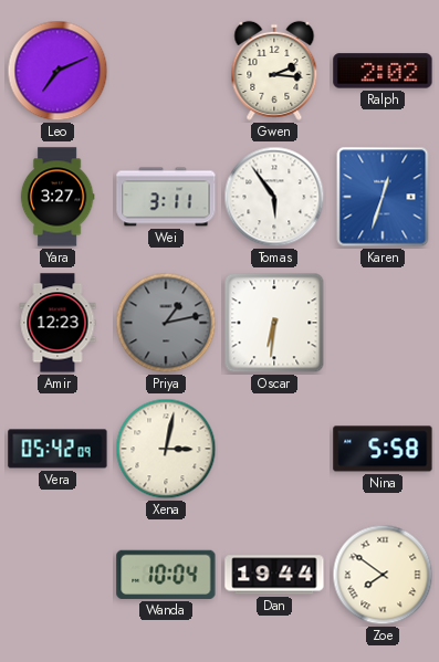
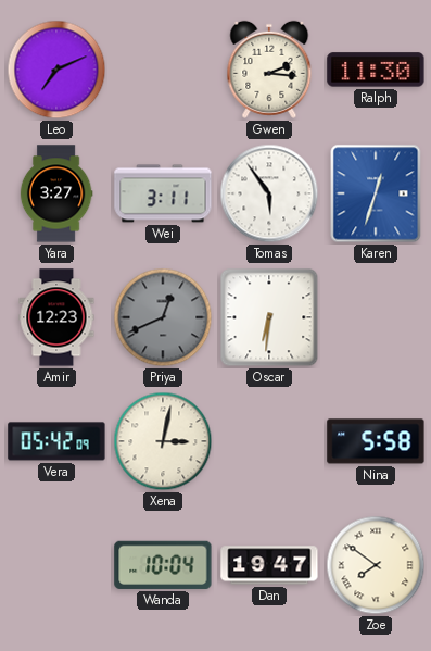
Ralph: 2:02 -> 11:30
Priya: 1:13 -> 12:41
Dan: 19:44 -> 19:47
